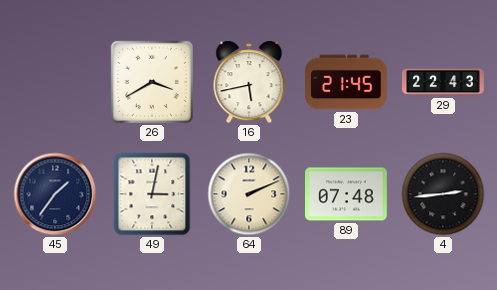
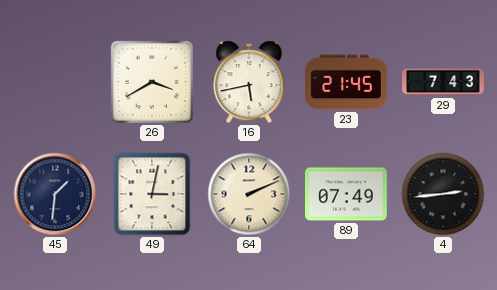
29: 22:43 -> 7:43
45: 1:36 -> 1:31
89: 07:48 -> 07:49
